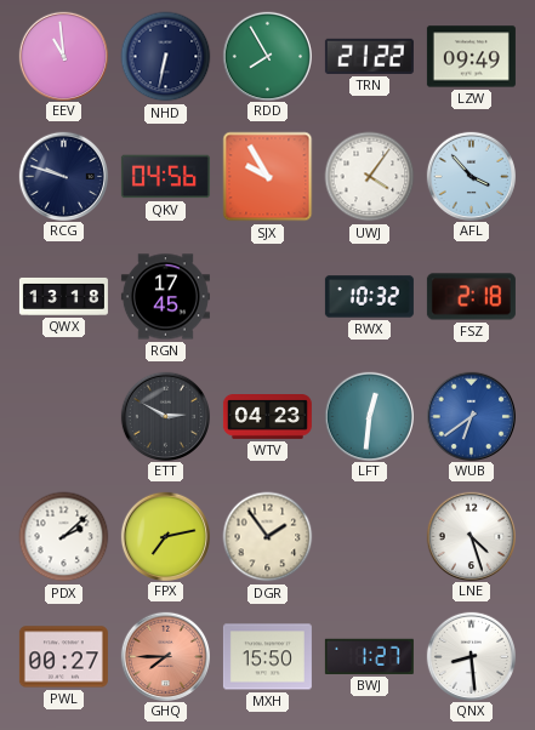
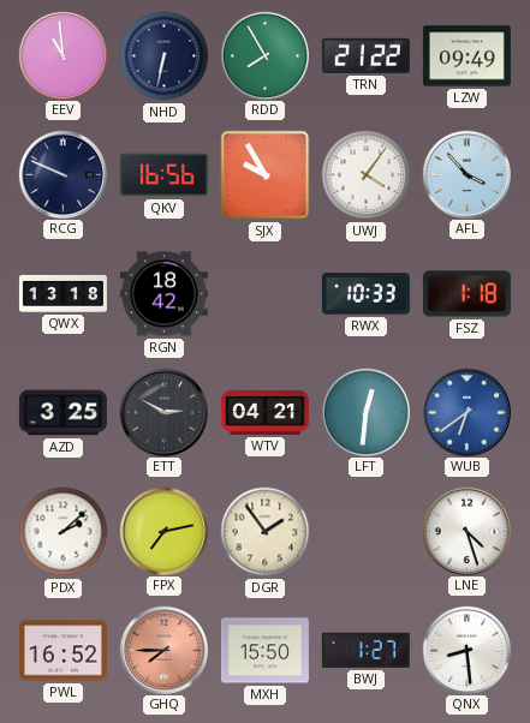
RCG: 9:48 -> 9:49
QKV: 04:56 -> 16:56
RGN: 17:45 -> 18:42
RWX: 10:32 -> 10:33
FSZ: 2:18 -> 1:18
AZD: none -> 3:25
WTV: 04:23 -> 04:21
PWL: 00:27 -> 16:52
